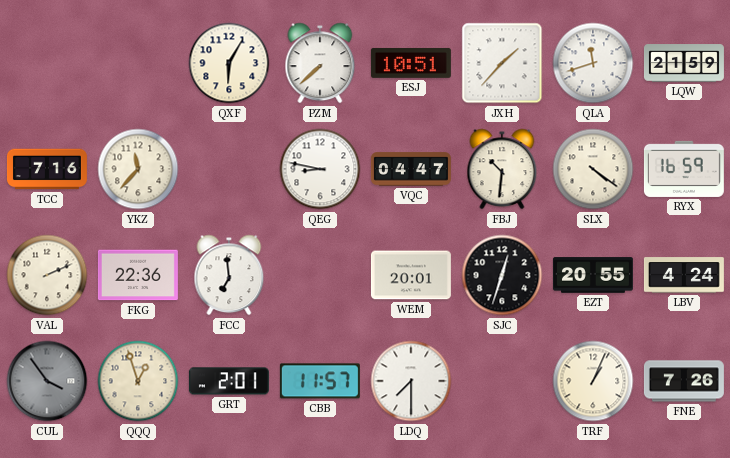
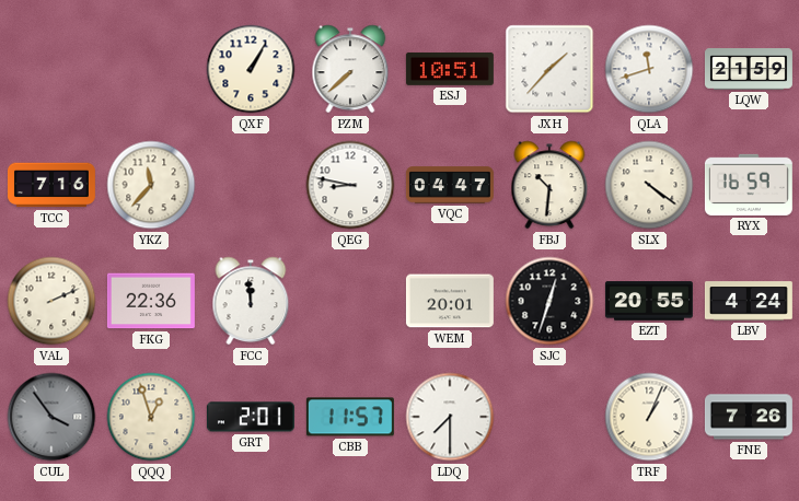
QXF: 6:05 -> 1:05
FCC: 6:59 -> 11:59
